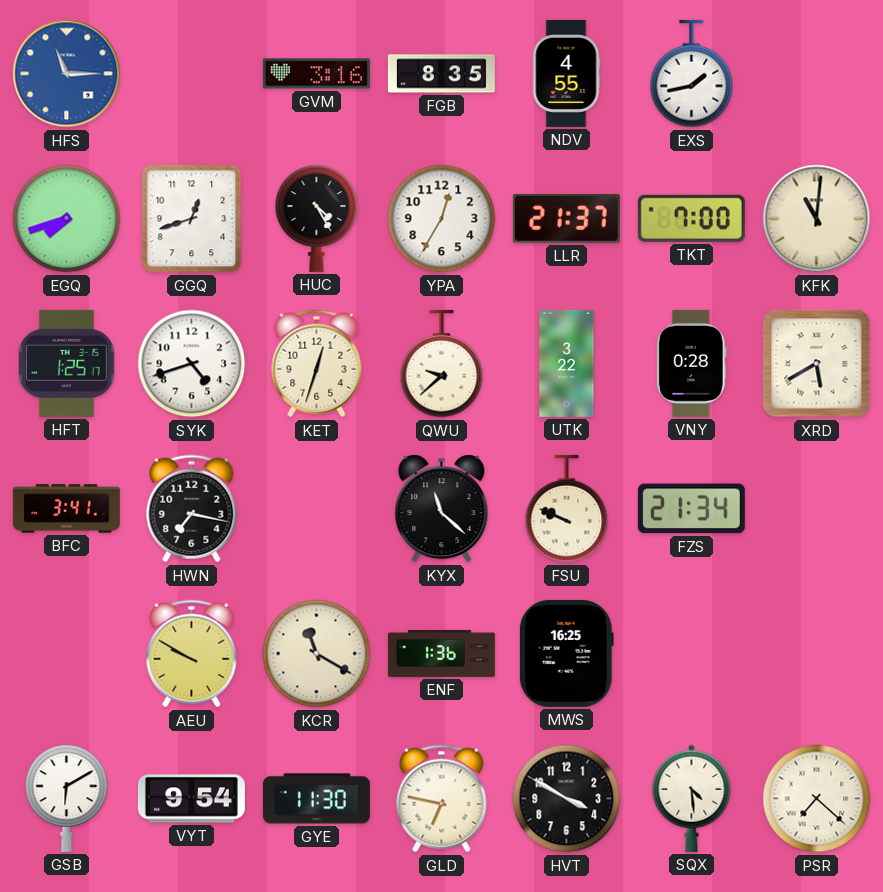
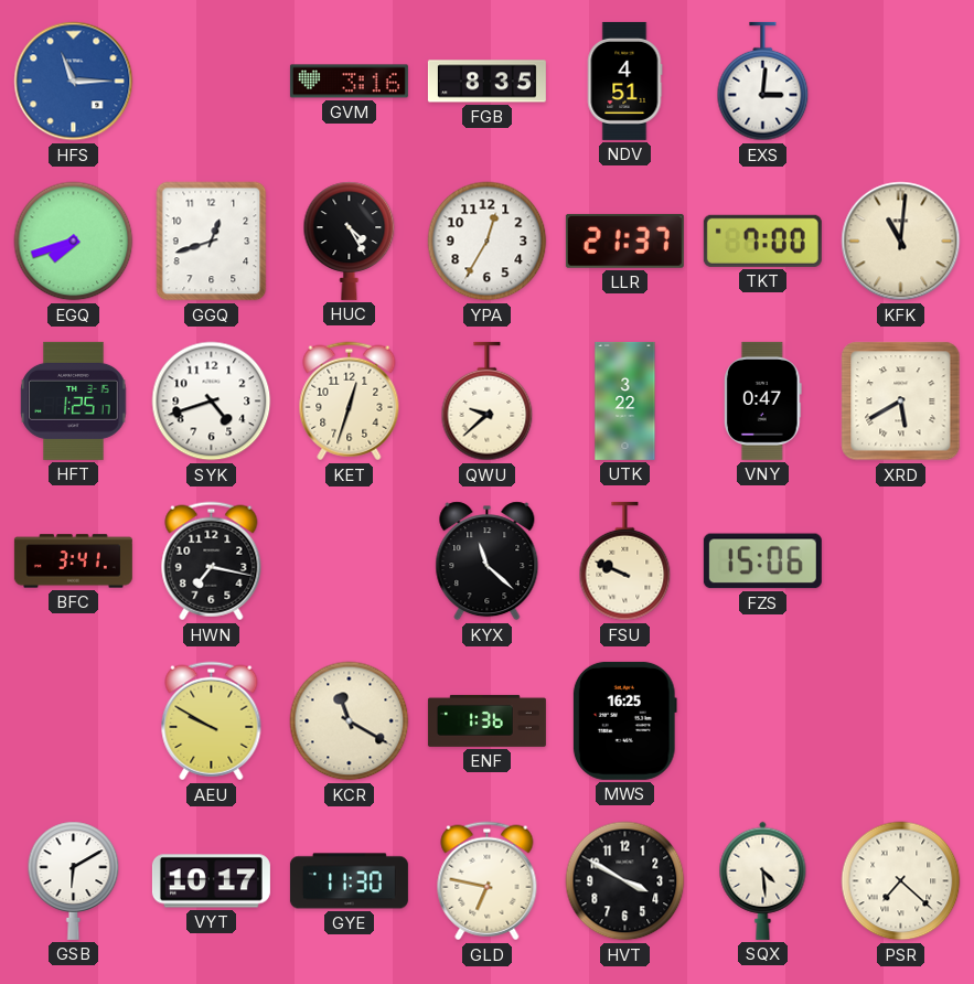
NDV: 4:55 -> 4:51
EXS: 1:43 -> 3:01
VNY: 0:28 -> 0:47
FZS: 21:34 -> 15:06
VYT: 9:54 -> 10:17
